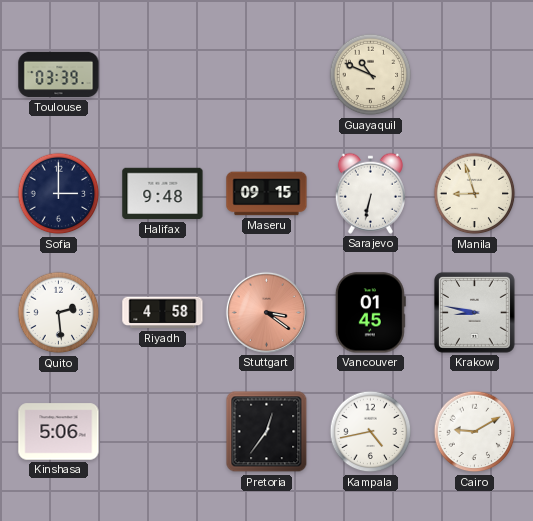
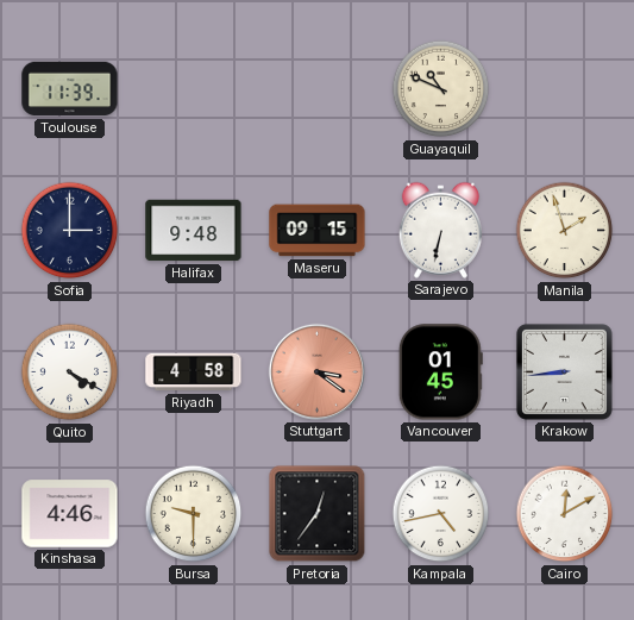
Toulouse: 03:39 -> 11:39
Manila: 8:57 -> 1:57
Quito: 2:29 -> 4:20
Krakow: 8:47 -> 8:44
Kinshasa: 5:06 -> 4:46
Bursa: none -> 9:30
Cairo: 9:10 -> 12:10
